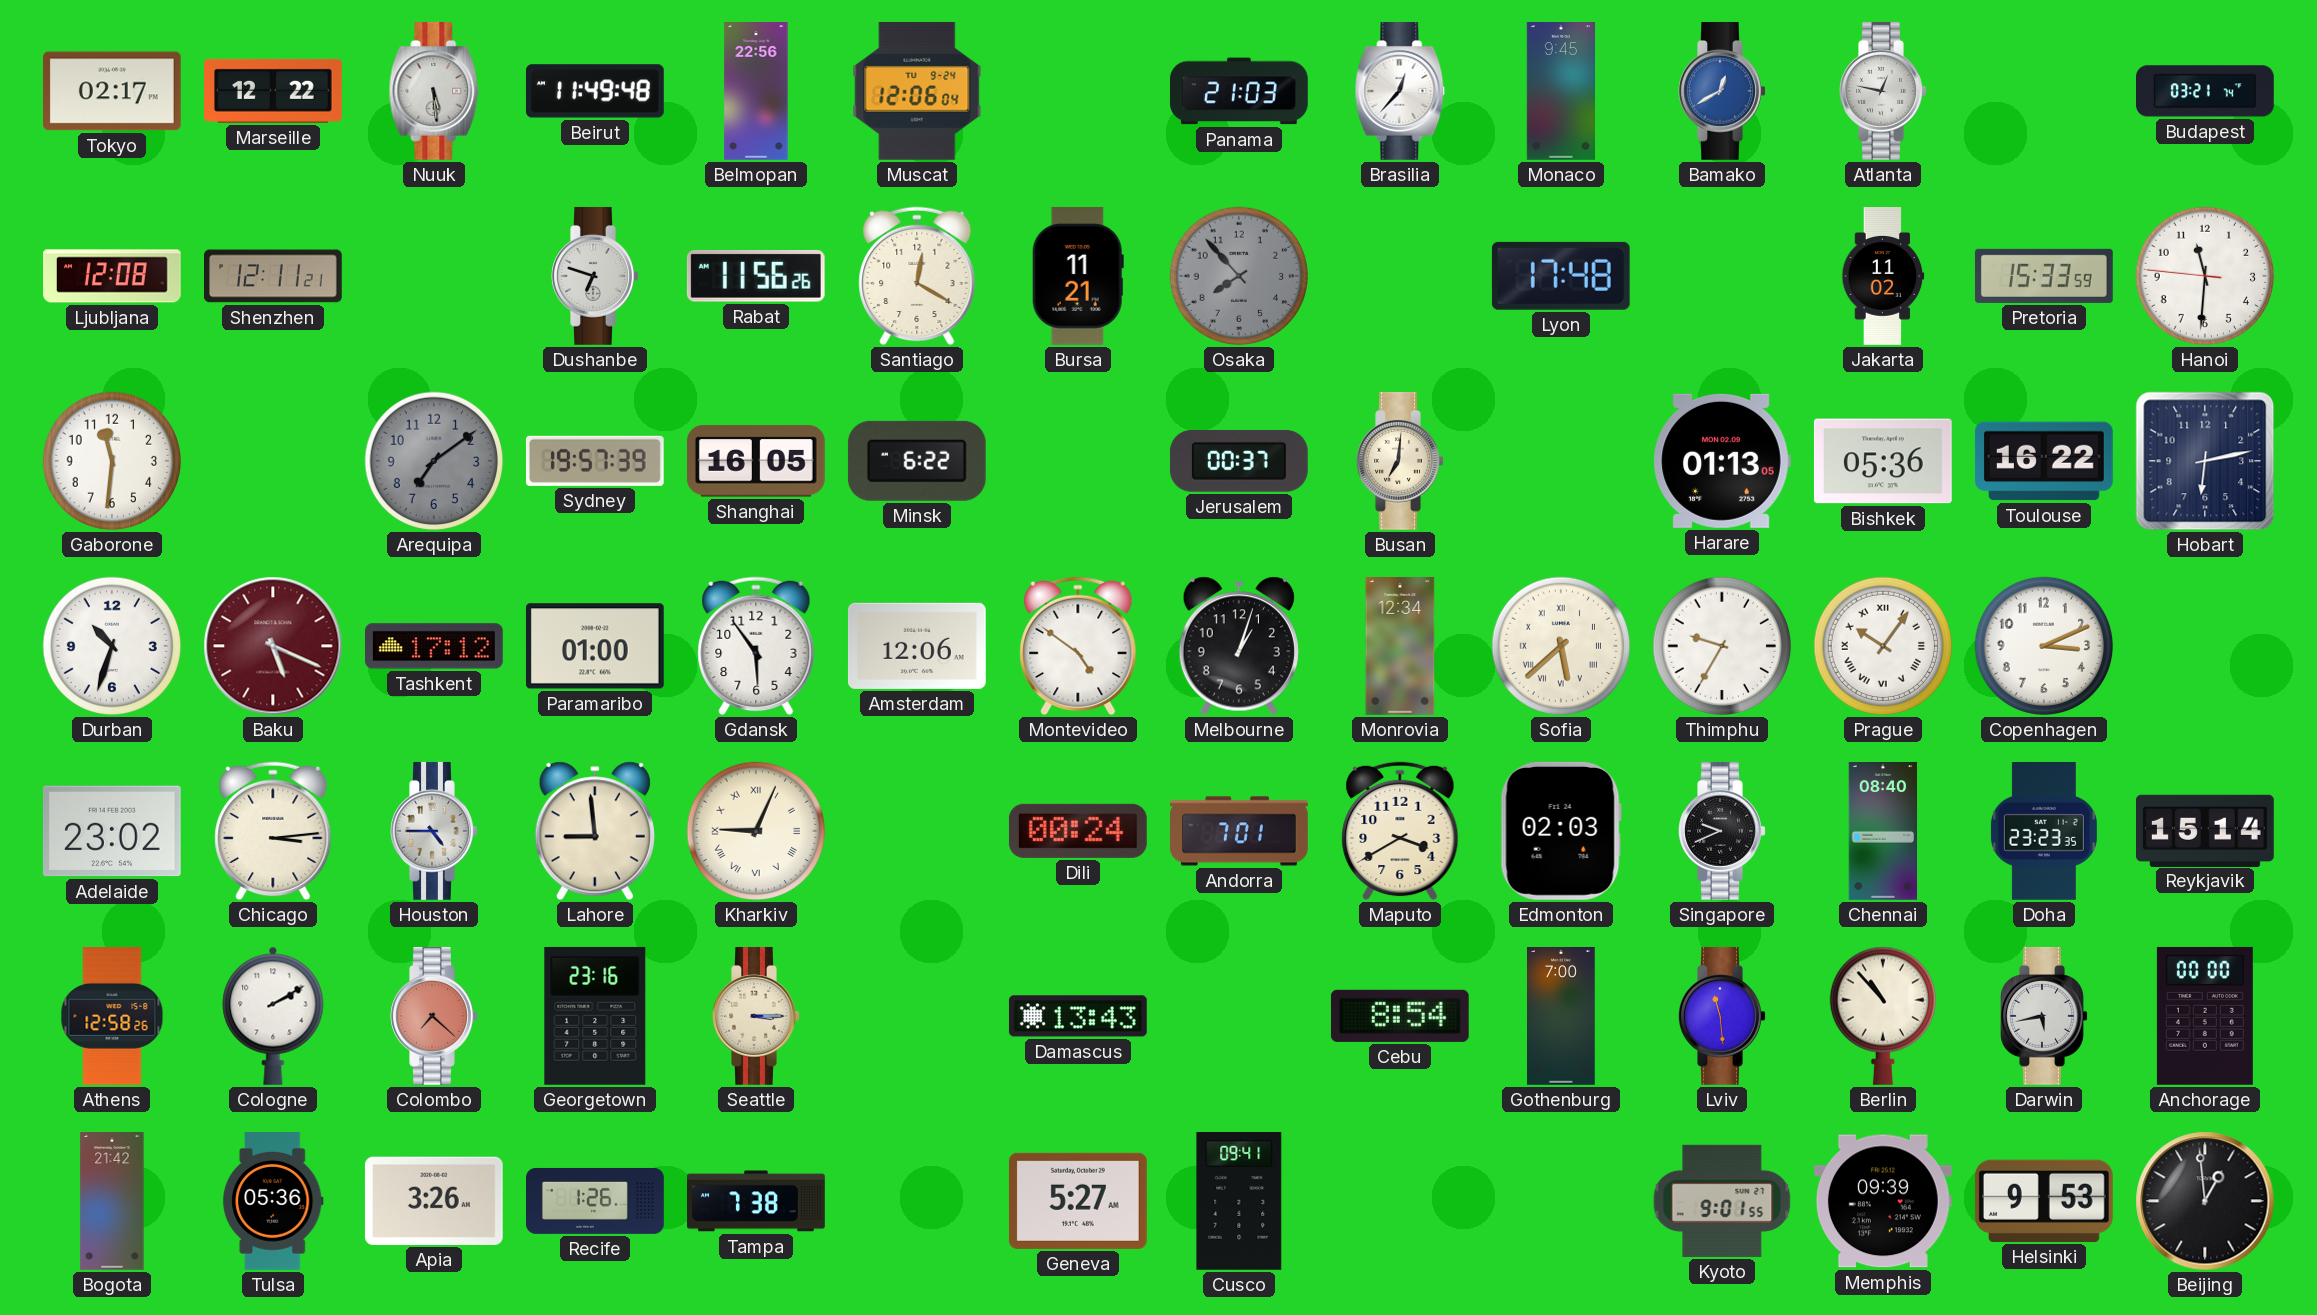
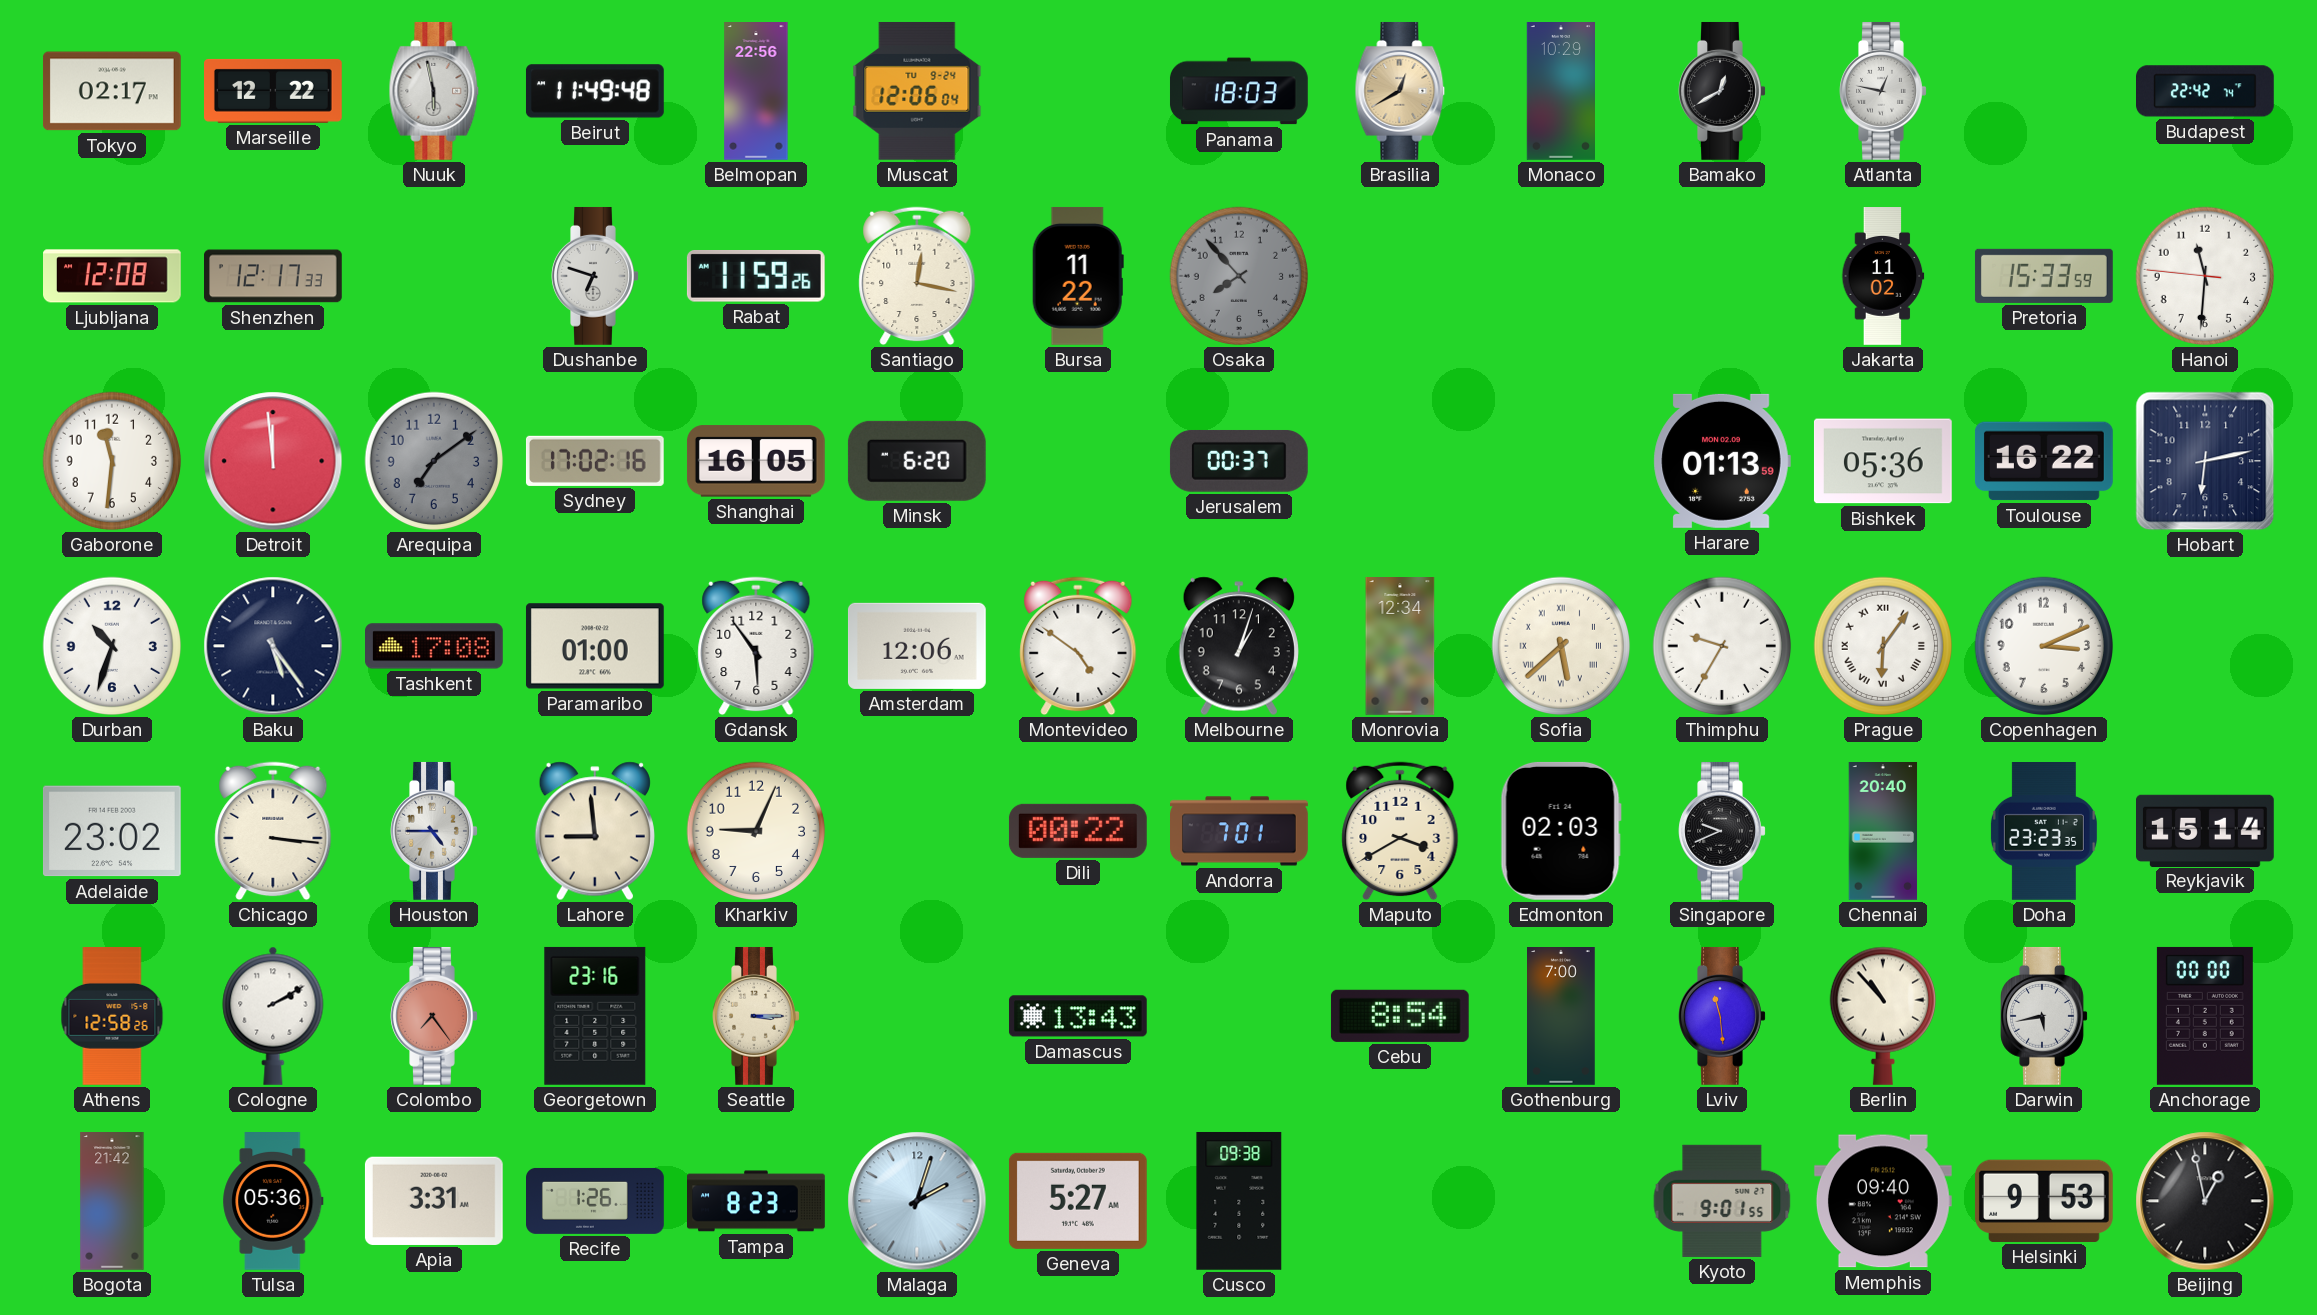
Nuuk: 5:29 -> 5:58
Panama: 21:03 -> 18:03
Brasilia: 12:37 -> 12:40
Brasilia dial: white -> champagne
Monaco: 9:45 -> 10:29
Bamako dial: blue -> black
Budapest: 03:21 -> 22:42
Shenzhen: 12:11 -> 12:17
Rabat: 11:56 -> 11:59
Santiago: 12:20 -> 12:17
Bursa: 11:21 -> 11:22
Lyon: 17:48 -> none
Detroit: none -> 11:59
Sydney: 19:57 -> 17:02
Minsk: 6:22 -> 6:20
Busan: 7:01 -> none
Harare: 01:13:05 -> 01:13:59
Baku: 5:19 -> 5:24
Baku dial: burgundy -> navy
Tashkent: 17:12 -> 17:08
Prague: 10:06 -> 6:06
Chicago: 3:14 -> 3:16
Kharkiv numerals: Roman -> Arabic
Dili: 00:24 -> 00:22
Chennai: 08:40 -> 20:40
Colombo: 7:22 -> 7:24
Apia: 3:26 -> 3:31
Tampa: 7:38 -> 8:23
Malaga: none -> 2:03
Cusco: 09:41 -> 09:38
Memphis: 09:39 -> 09:40
Beijing: 12:59 -> 12:58
